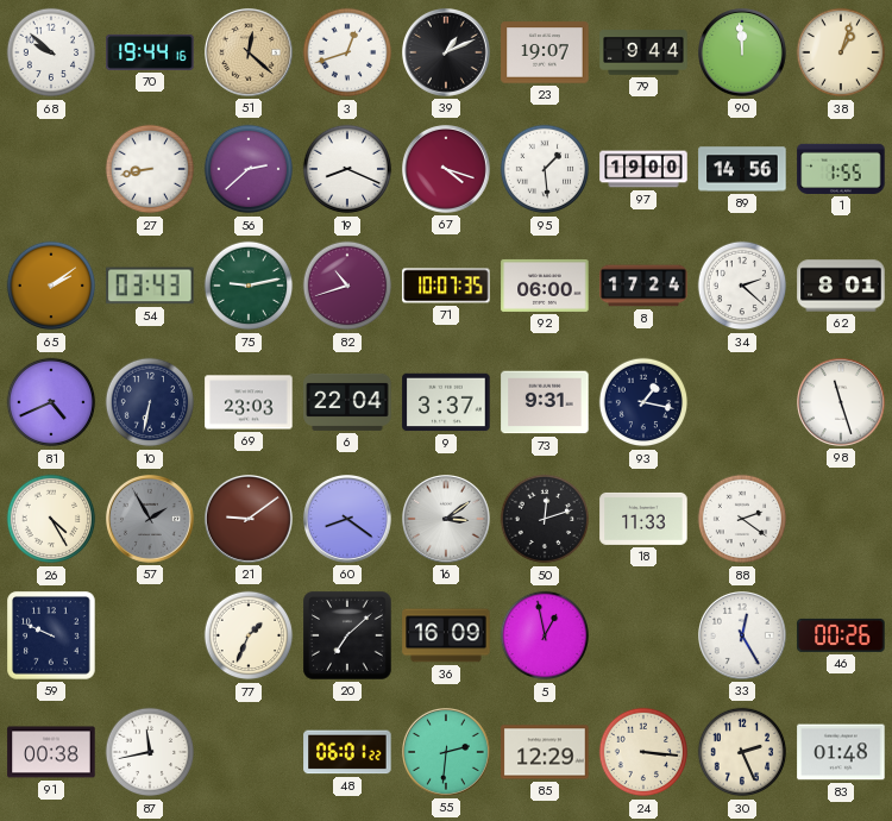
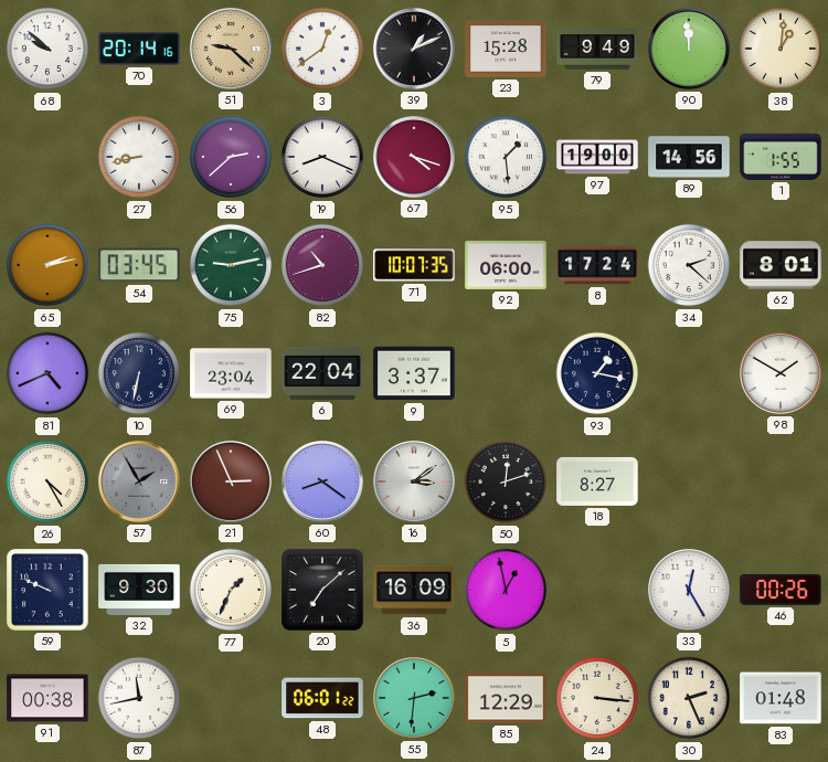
70: 19:44 -> 20:14
51: 12:22 -> 9:22
3: 12:42 -> 12:39
23: 19:07 -> 15:28
79: 9:44 -> 9:49
38: 1:03 -> 1:01
65: 2:09 -> 2:13
54: 03:43 -> 03:45
69: 23:03 -> 23:04
73: 9:31 -> none
98: 11:27 -> 1:50
21: 9:09 -> 2:56
18: 11:33 -> 8:27
88: 2:21 -> none
32: none -> 9:30
